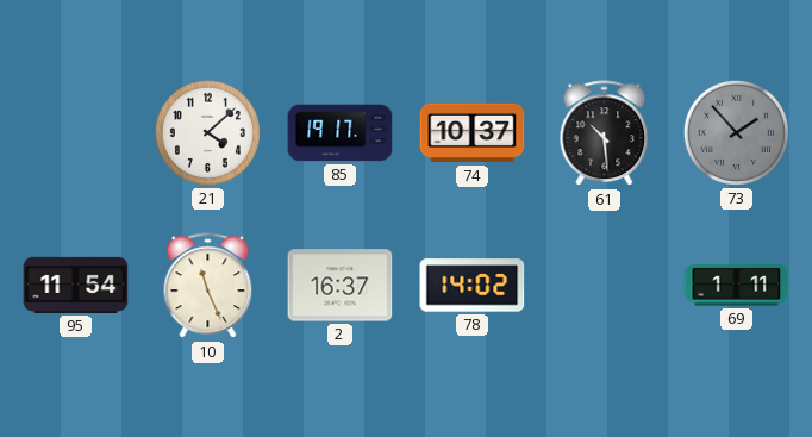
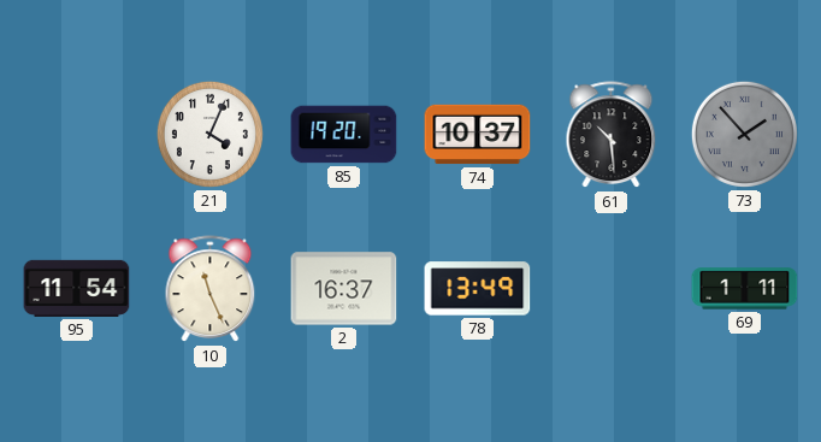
21: 4:08 -> 4:04
85: 19:17 -> 19:20
78: 14:02 -> 13:49
